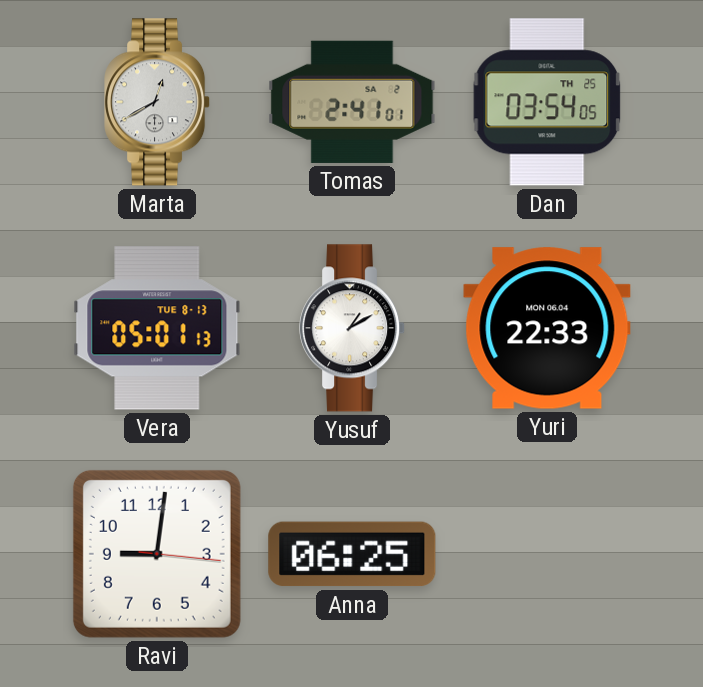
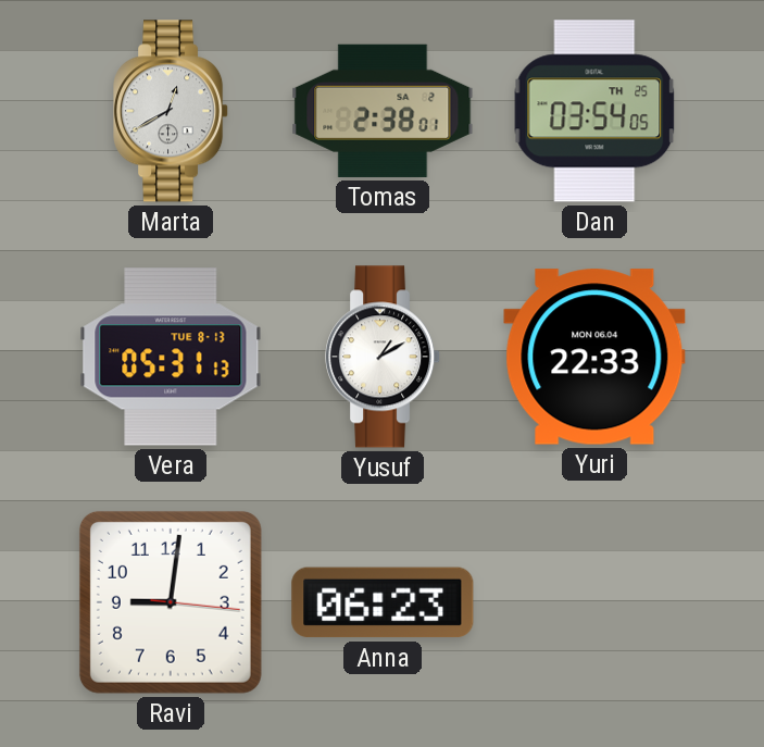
Tomas: 2:41 -> 2:38
Vera: 05:01 -> 05:31
Anna: 06:25 -> 06:23
